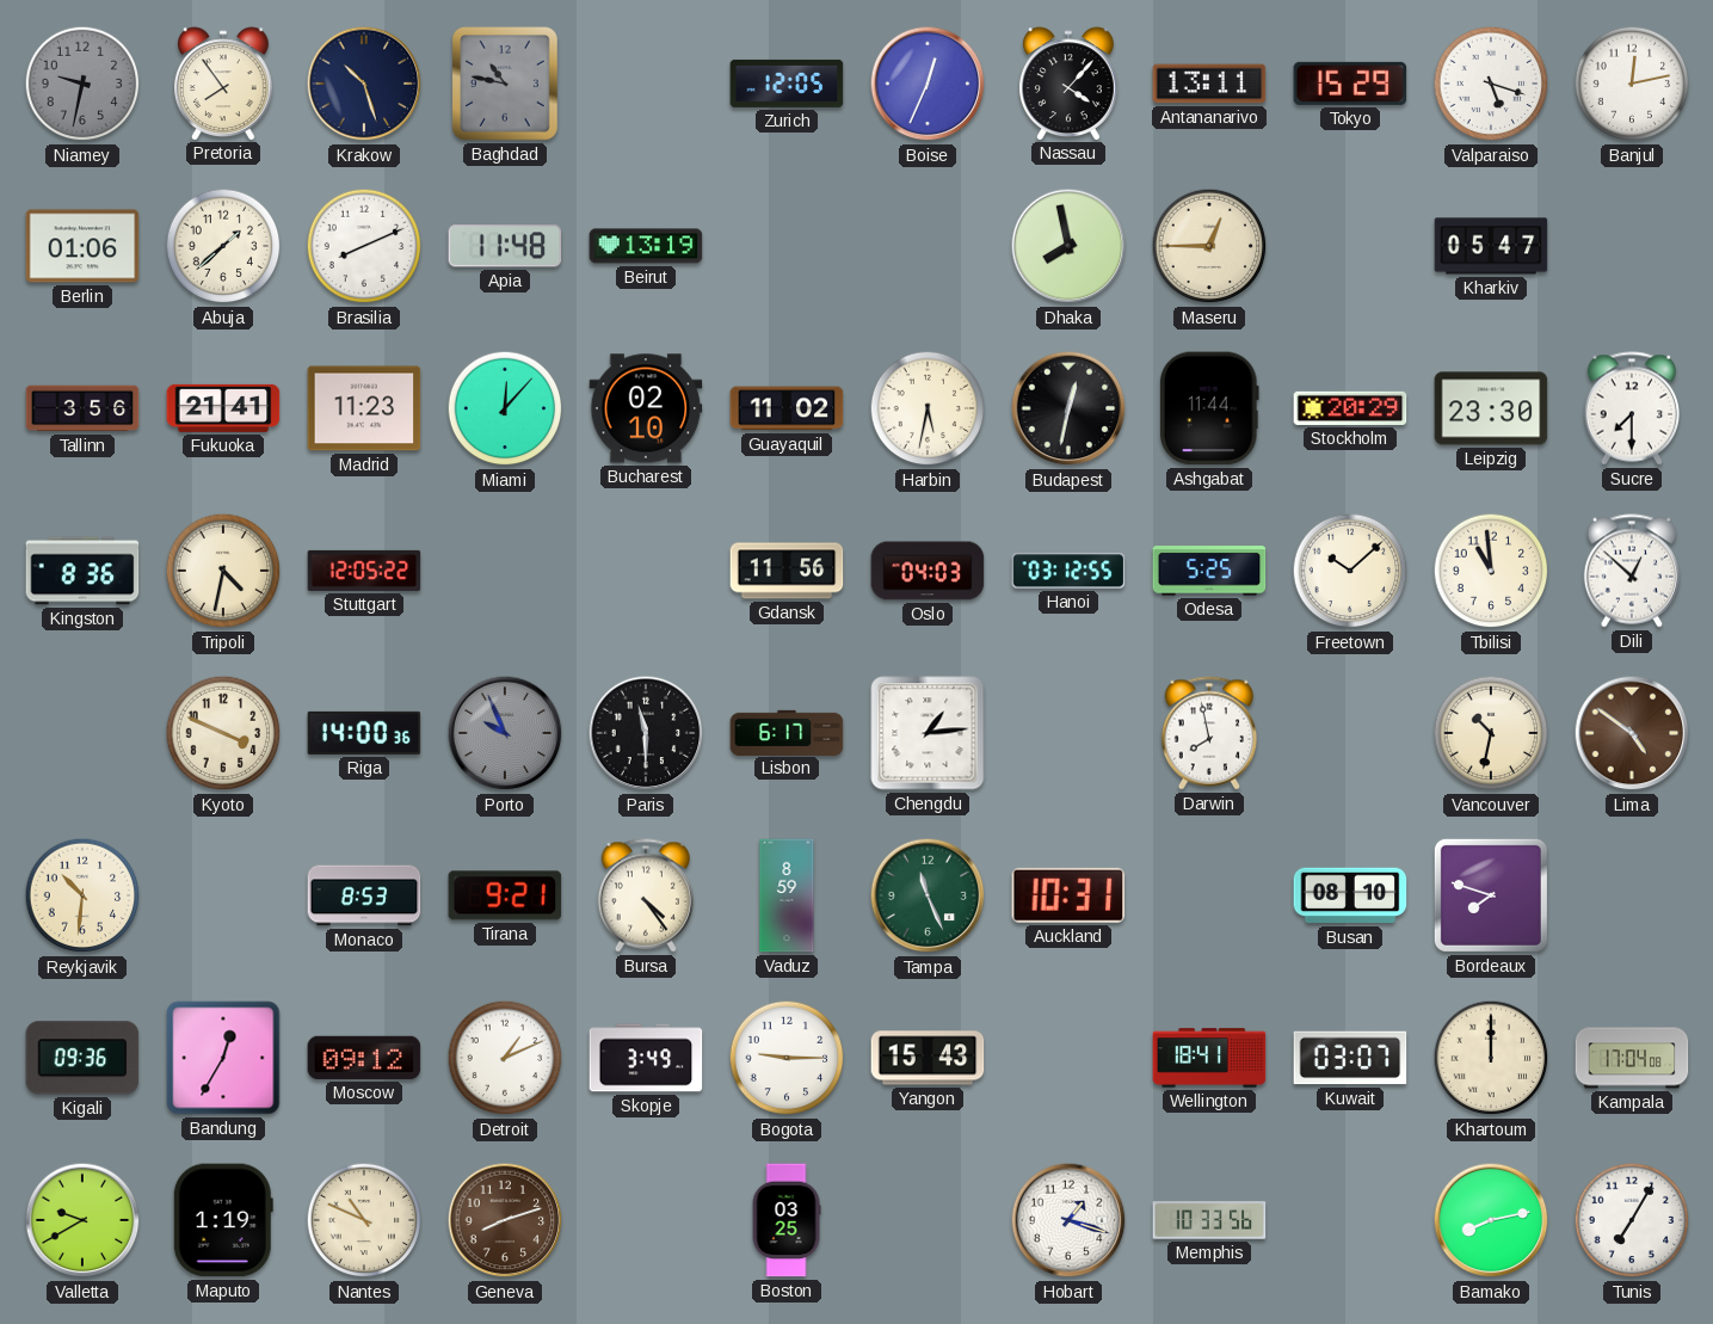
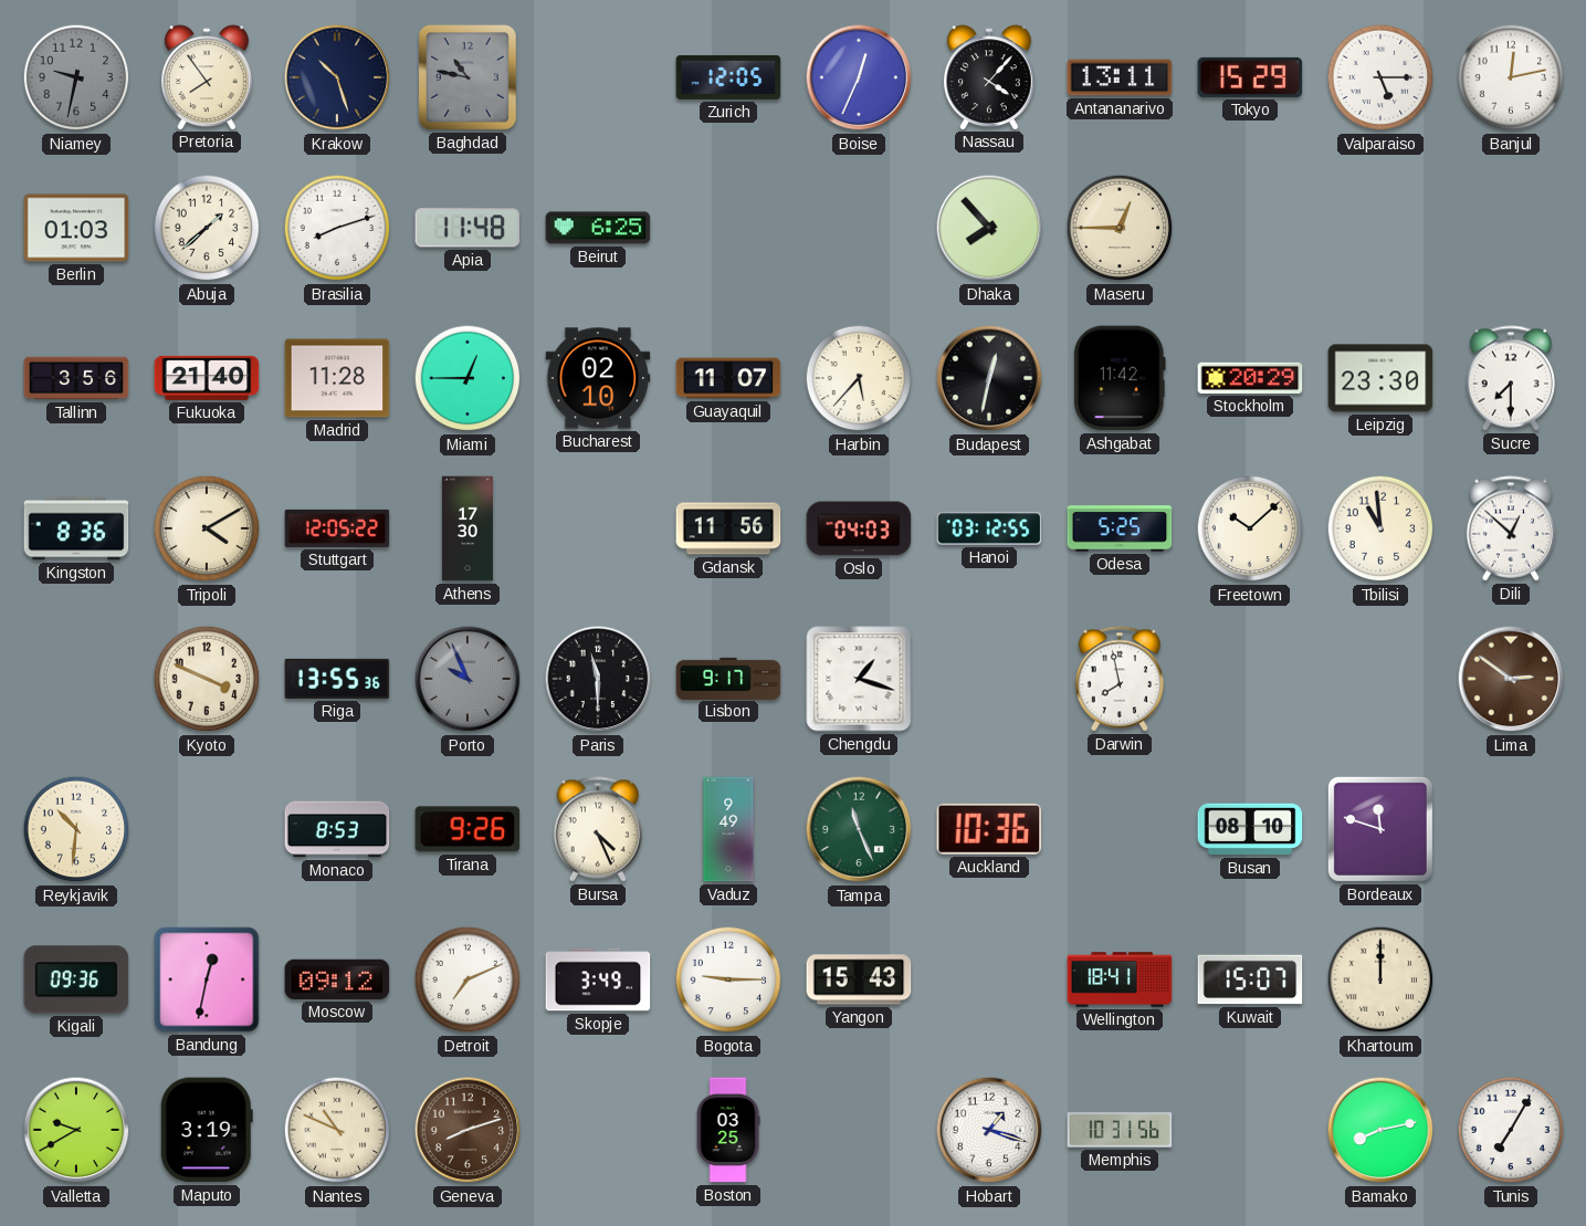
Valparaiso: 5:18 -> 5:15
Berlin: 01:06 -> 01:03
Brasilia: 8:11 -> 8:12
Beirut: 13:19 -> 6:25
Dhaka: 7:58 -> 7:53
Kharkiv: 05:47 -> none
Fukuoka: 21:41 -> 21:40
Madrid: 11:23 -> 11:28
Miami: 12:07 -> 12:45
Guayaquil: 11:02 -> 11:07
Harbin: 5:32 -> 5:37
Ashgabat: 11:44 -> 11:42
Tripoli: 4:32 -> 4:10
Athens: none -> 17:30
Riga: 14:00 -> 13:55
Lisbon: 6:17 -> 9:17
Chengdu: 1:14 -> 1:18
Vancouver: 10:32 -> none
Lima: 4:51 -> 2:51
Tirana: 9:21 -> 9:26
Bursa: 4:24 -> 4:26
Vaduz: 8:59 -> 9:49
Auckland: 10:31 -> 10:36
Bordeaux: 7:48 -> 11:48
Bandung: 12:35 -> 12:32
Detroit: 1:11 -> 7:11
Kuwait: 03:07 -> 15:07
Kampala: 17:04 -> none
Maputo: 1:19 -> 3:19
Memphis: 10:33 -> 10:31
